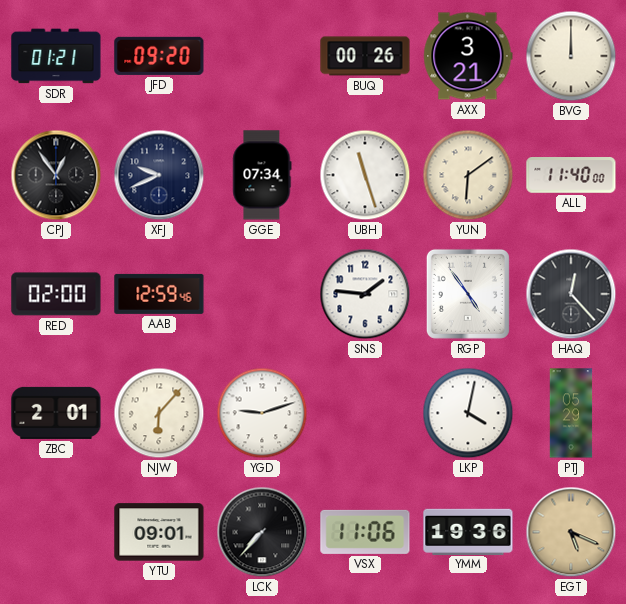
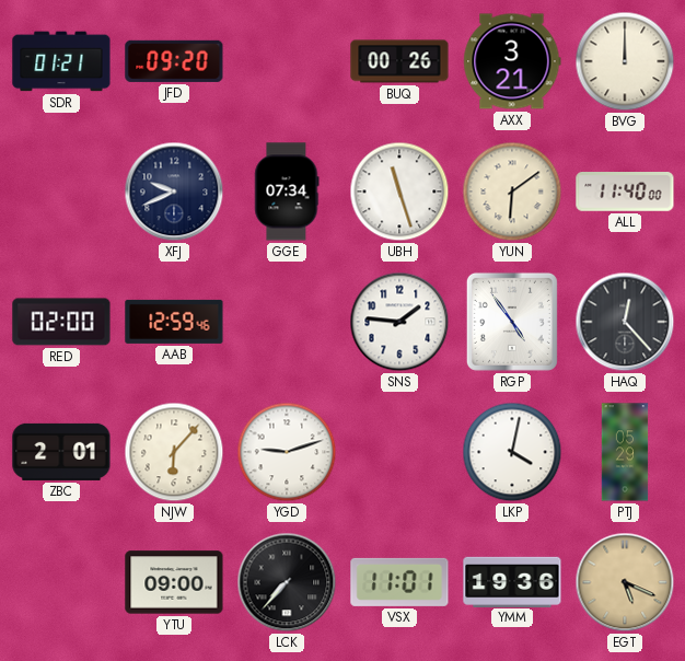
CPJ: 12:54 -> none
YTU: 09:01 -> 09:00
VSX: 11:06 -> 11:01
